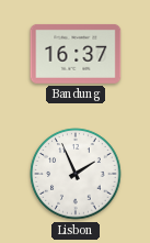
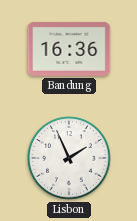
Bandung: 16:37 -> 16:36
